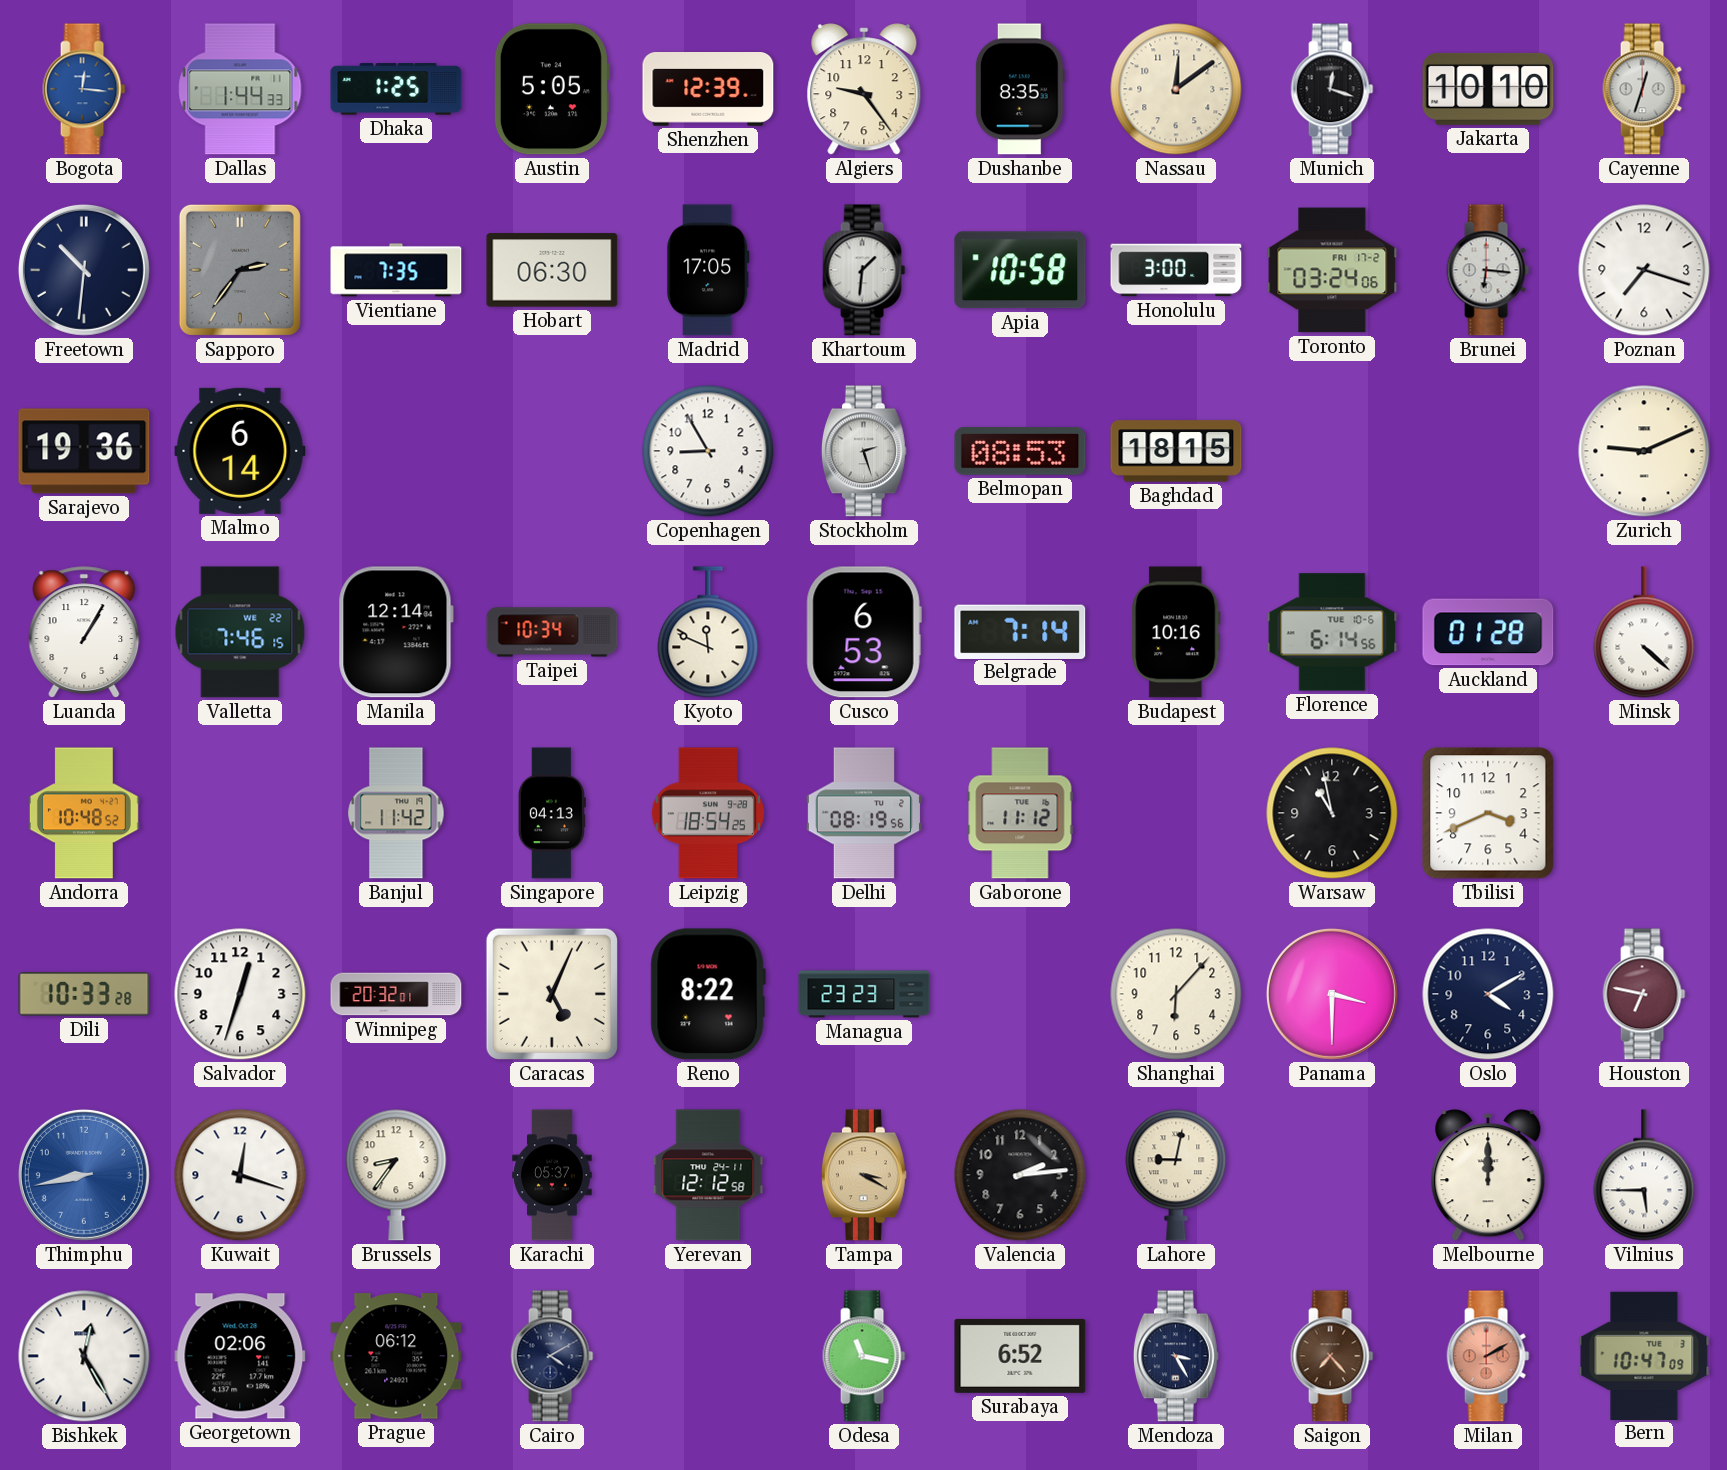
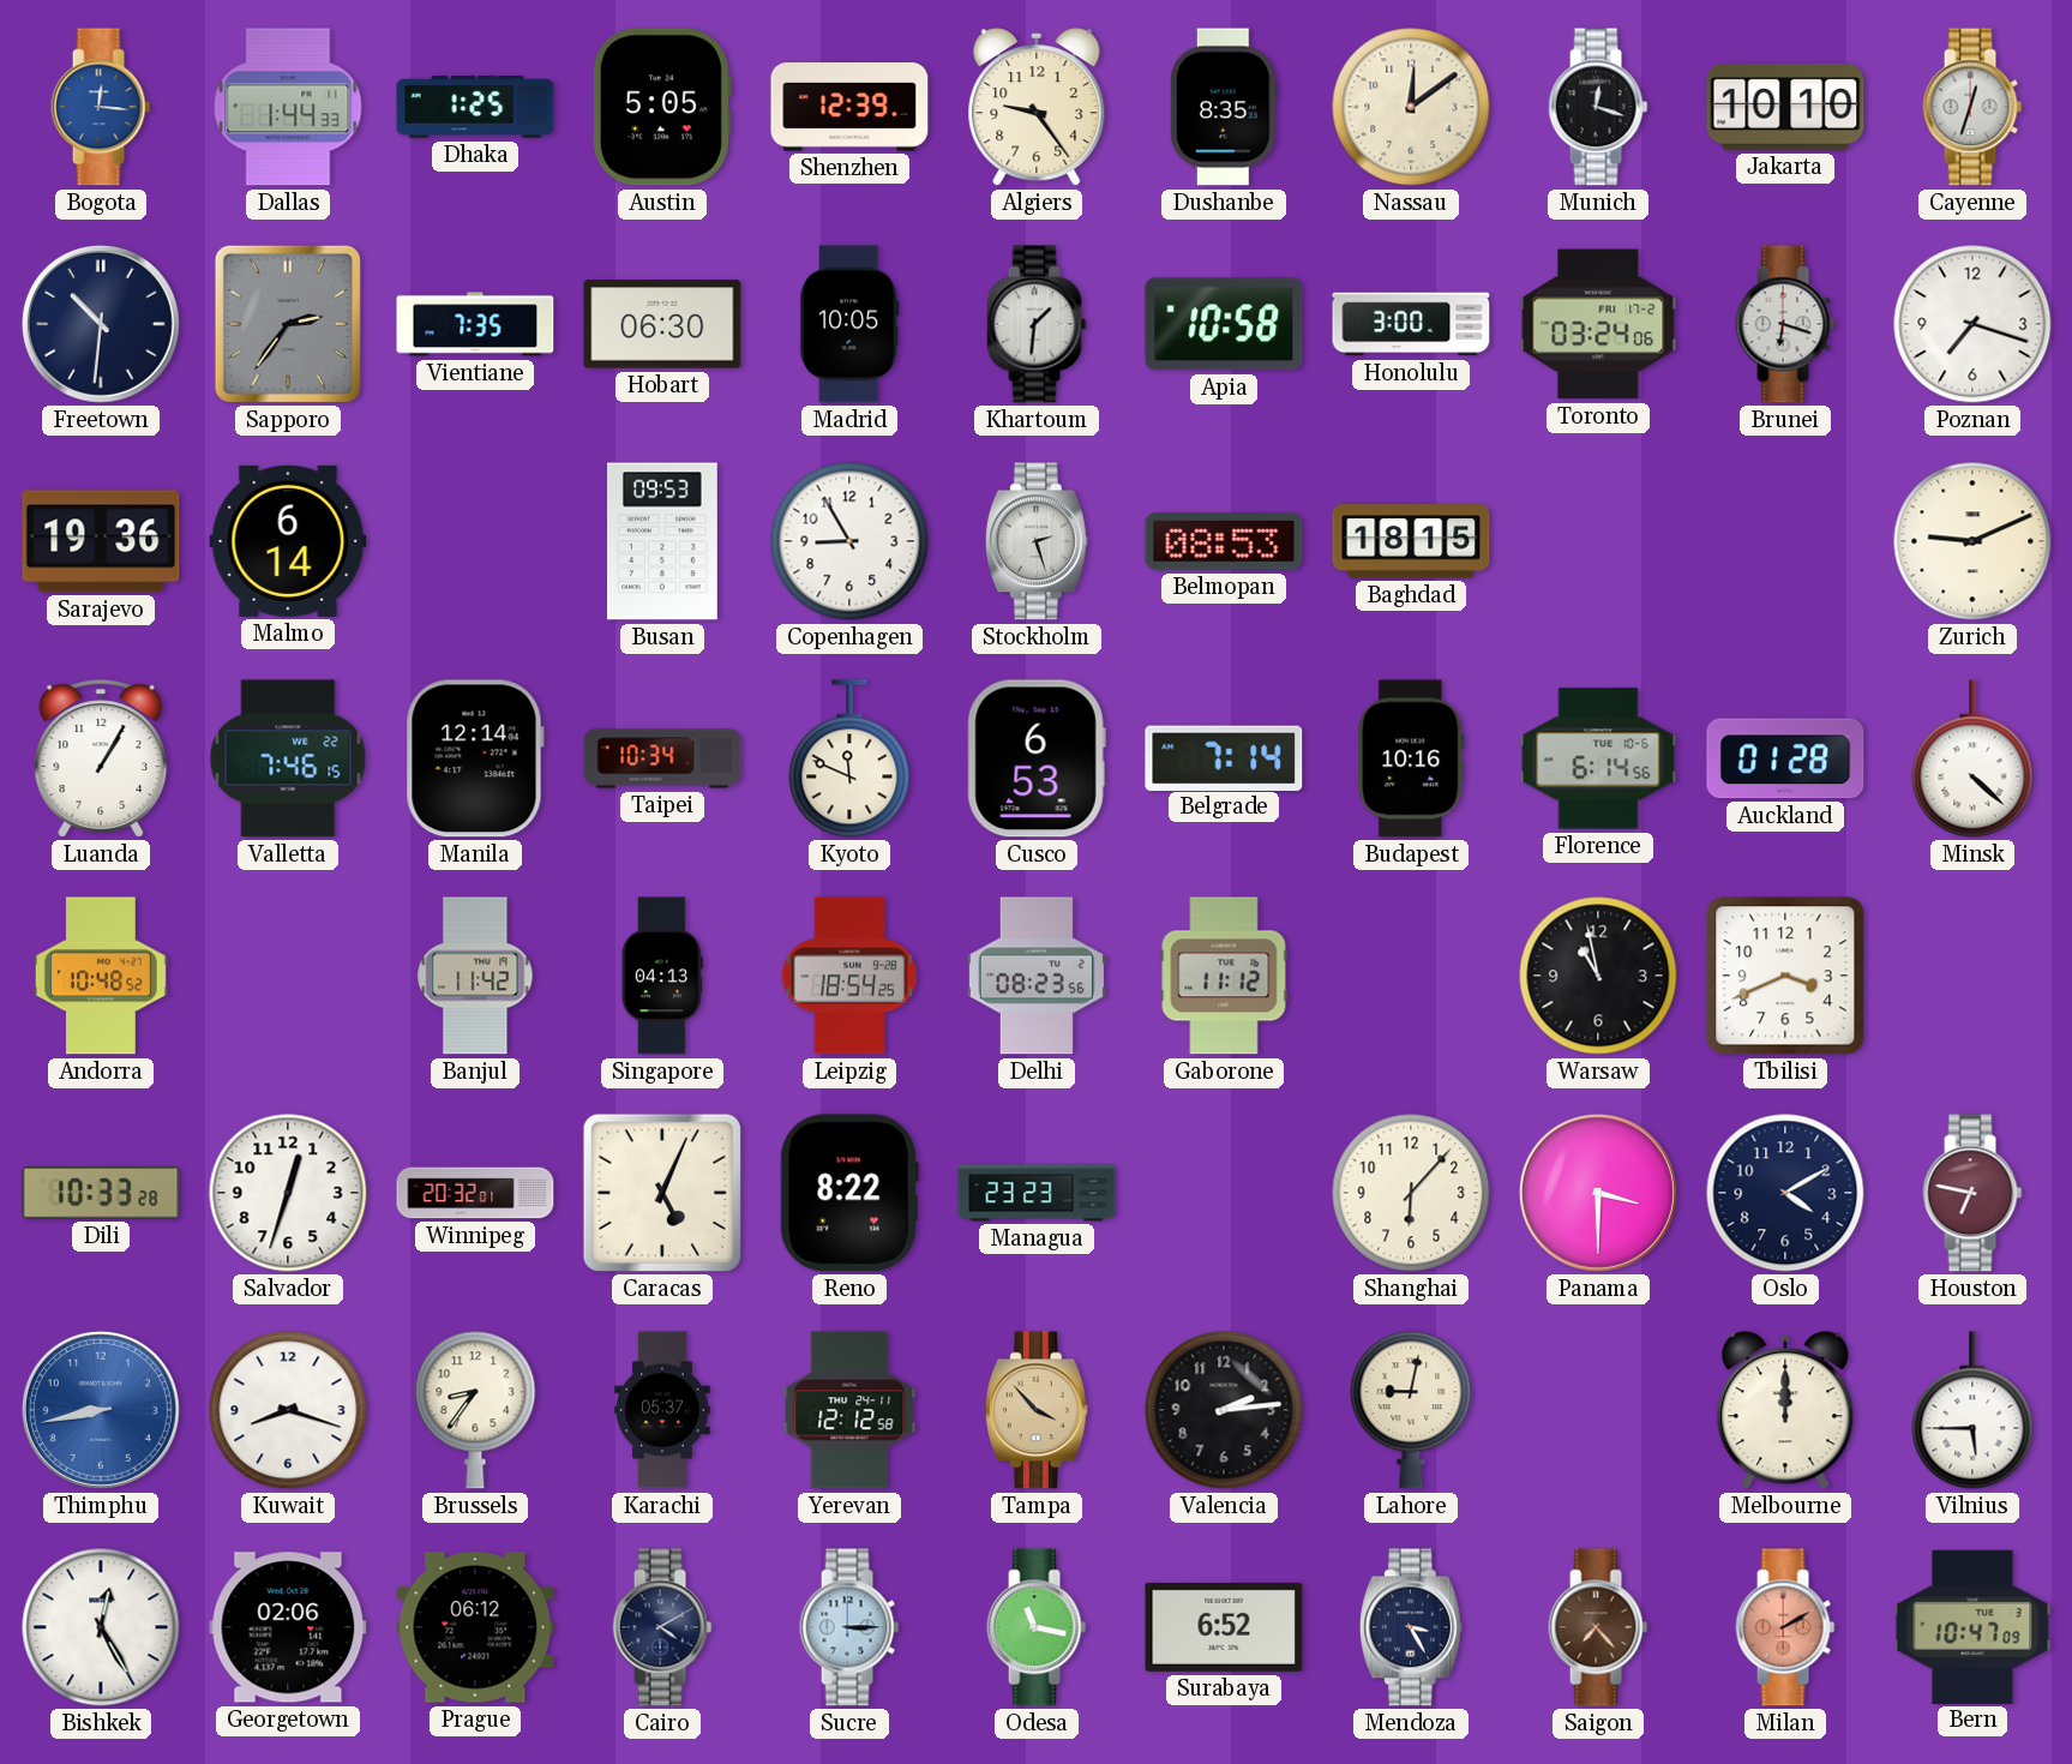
Madrid: 17:05 -> 10:05
Brunei: 6:16 -> 6:18
Busan: none -> 09:53
Delhi: 08:19 -> 08:23
Kuwait: 12:18 -> 8:18
Tampa: 3:20 -> 3:53
Sucre: none -> 3:15
